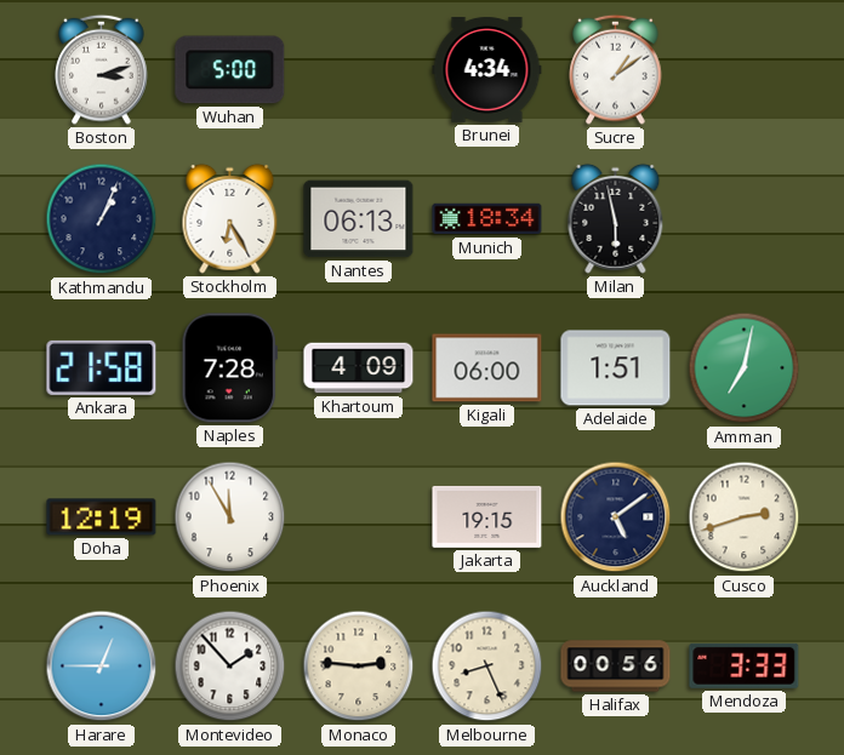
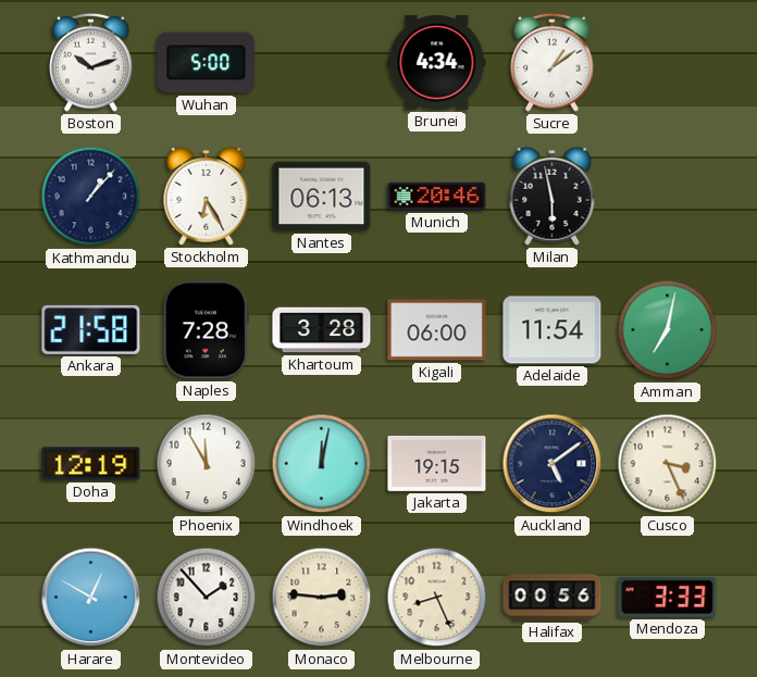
Boston: 3:12 -> 10:12
Kathmandu: 1:04 -> 1:07
Munich: 18:34 -> 20:46
Khartoum: 4:09 -> 3:28
Adelaide: 1:51 -> 11:54
Windhoek: none -> 12:02
Cusco: 2:42 -> 3:26
Harare: 12:45 -> 12:50
